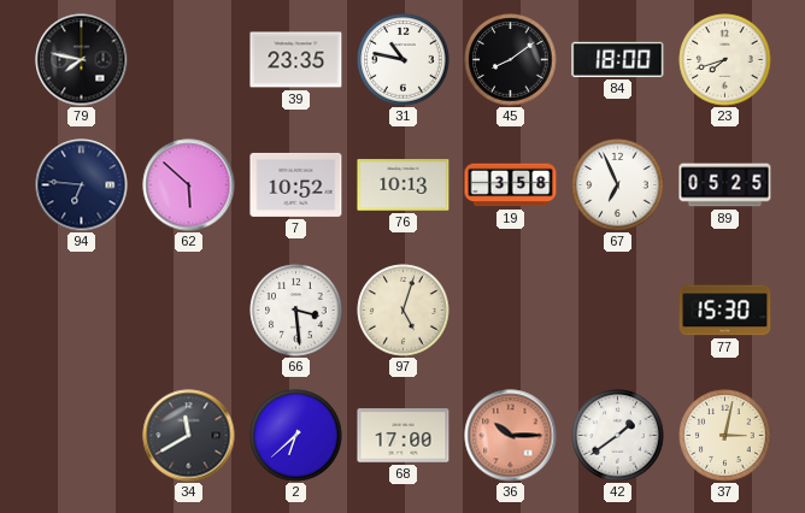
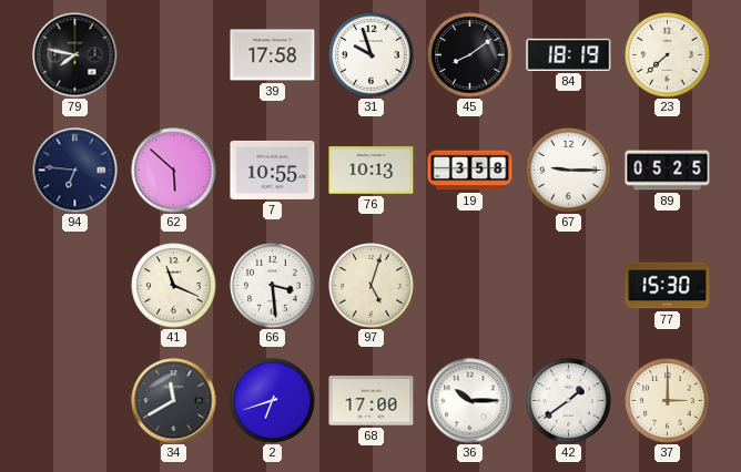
39: 23:35 -> 17:58
31: 10:47 -> 9:57
84: 18:00 -> 18:19
23: 7:42 -> 7:38
7: 10:52 -> 10:55
67: 6:56 -> 9:15
41: none -> 11:19
2: 6:38 -> 6:42
36 dial: salmon -> white
37: 3:02 -> 3:00
